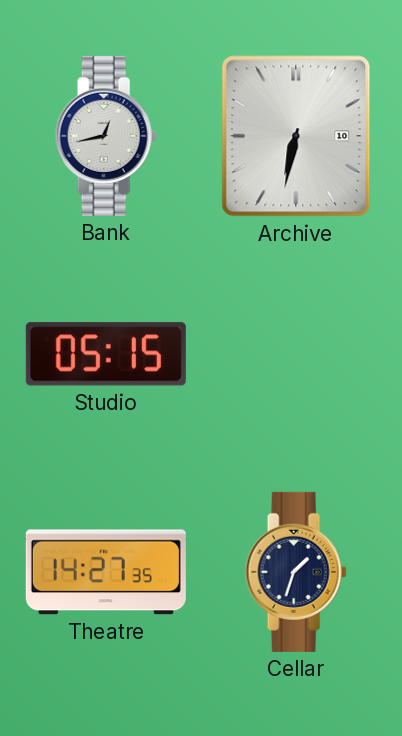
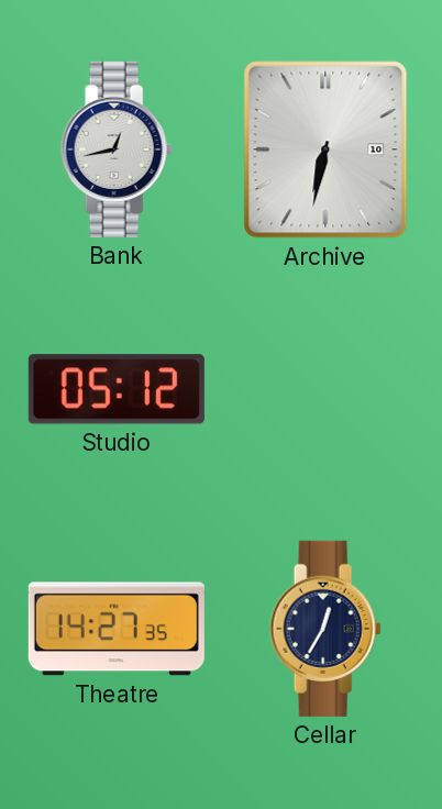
Studio: 05:15 -> 05:12
Cellar: 1:33 -> 12:35
